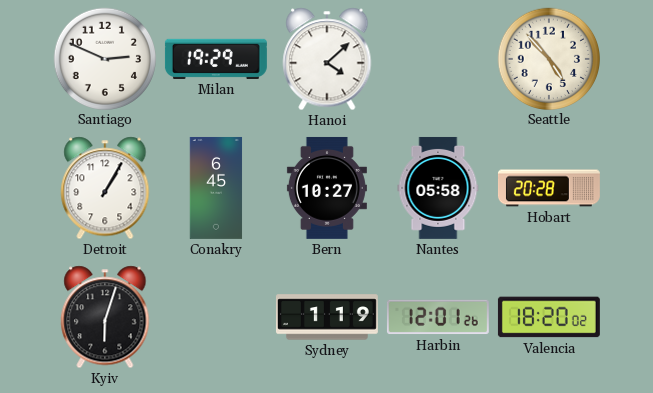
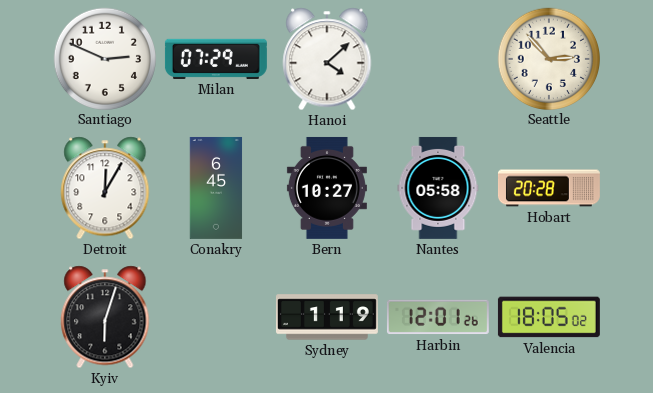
Milan: 19:29 -> 07:29
Seattle: 4:53 -> 2:53
Detroit: 1:05 -> 12:05
Valencia: 18:20 -> 18:05
